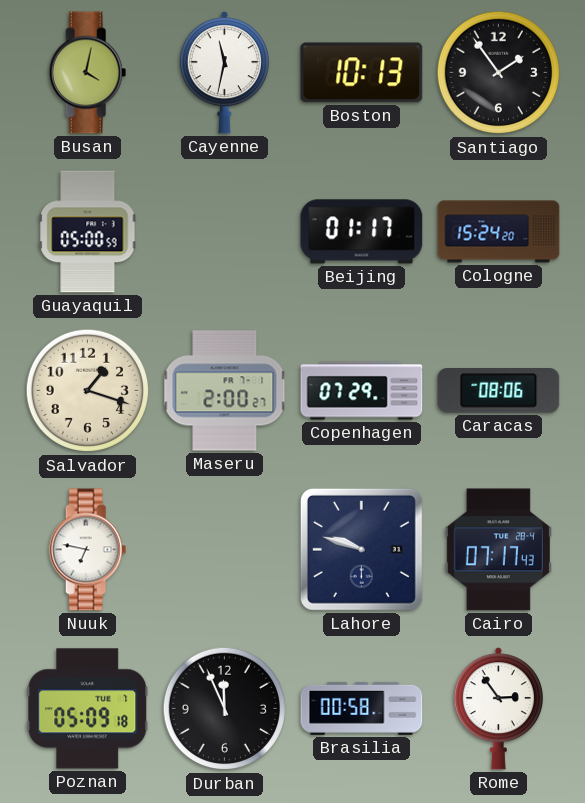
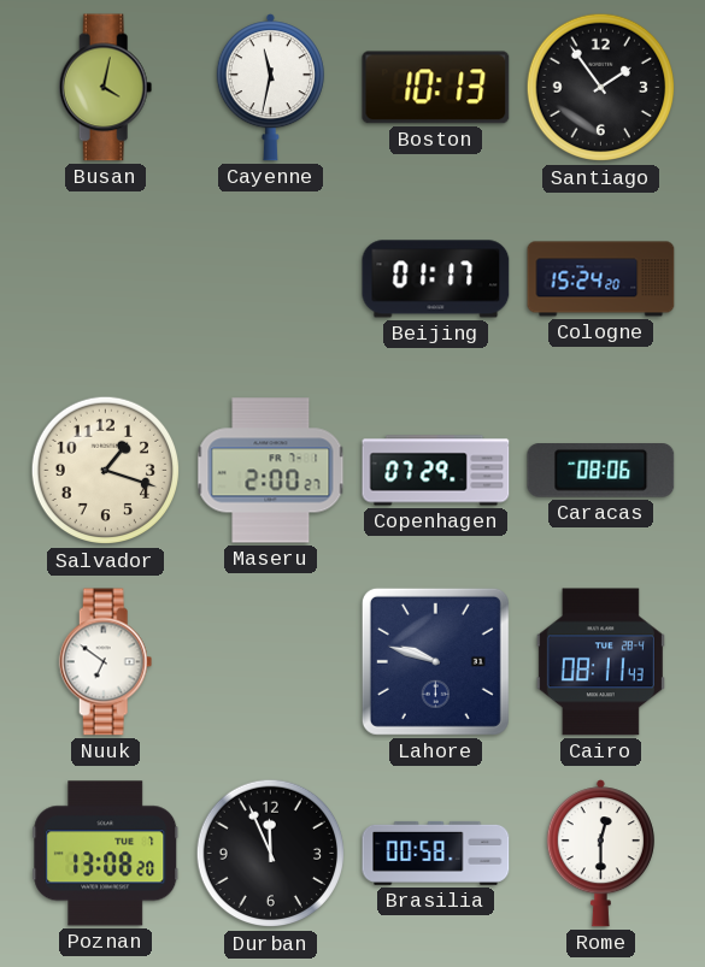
Guayaquil: 05:00 -> none
Nuuk: 6:47 -> 6:51
Cairo: 07:17 -> 08:11
Poznan: 05:09 -> 13:08
Rome: 2:54 -> 12:30
